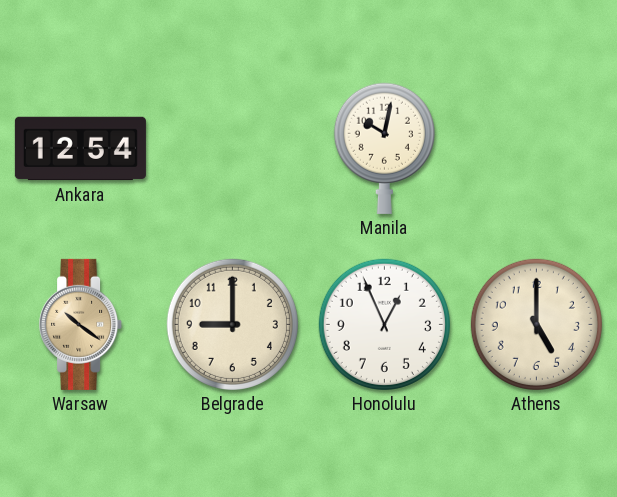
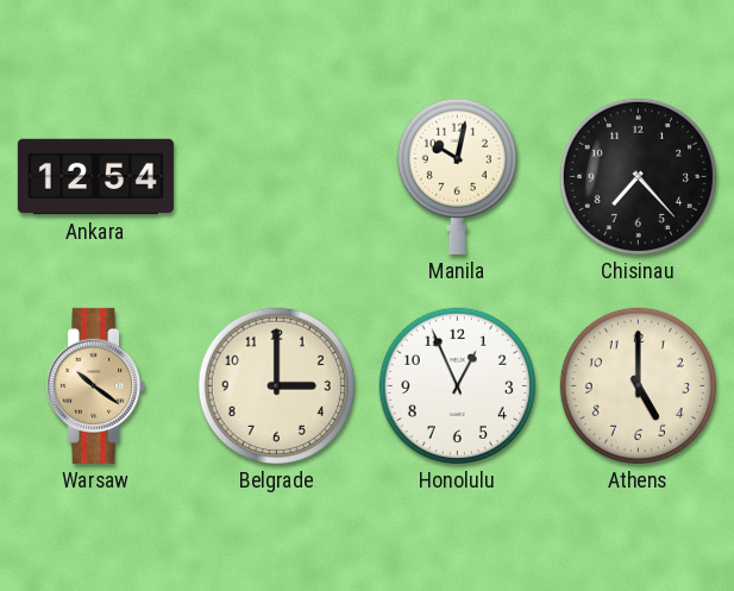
Chisinau: none -> 7:23
Belgrade: 9:00 -> 3:00
